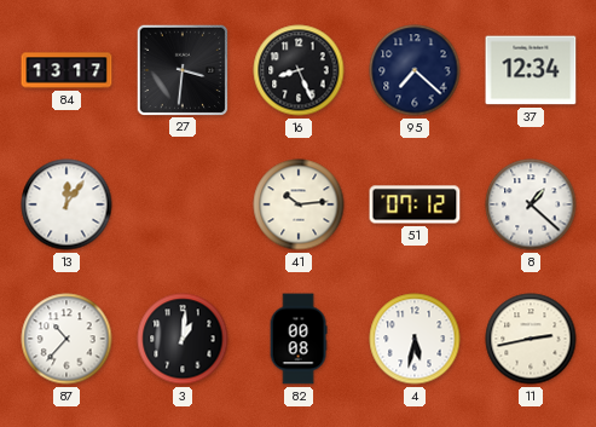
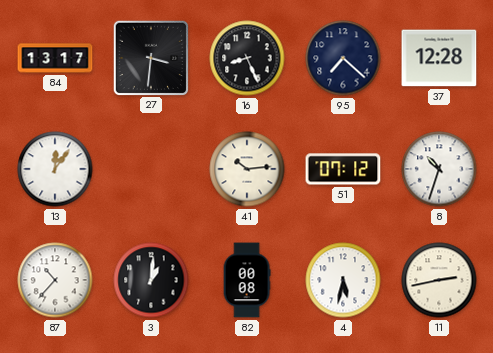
37: 12:34 -> 12:28
8: 1:22 -> 10:33
